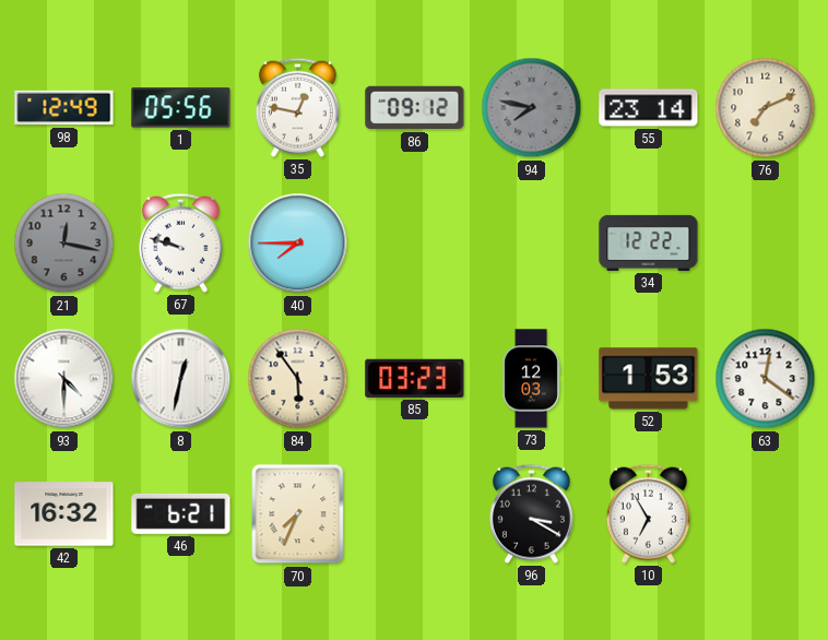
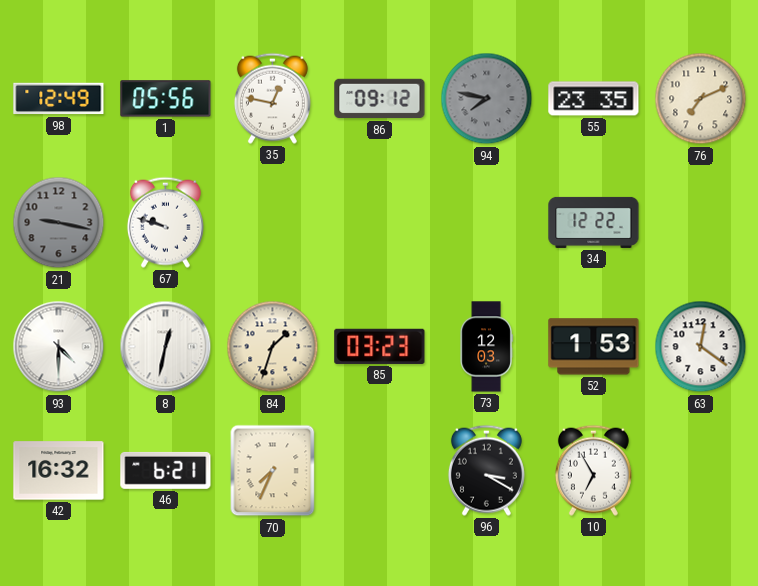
55: 23:14 -> 23:35
21: 12:17 -> 9:17
40: 7:45 -> none
84: 5:54 -> 1:33
